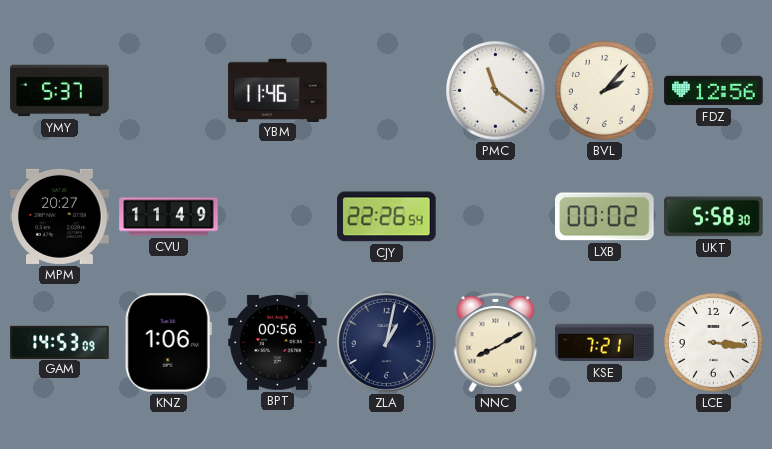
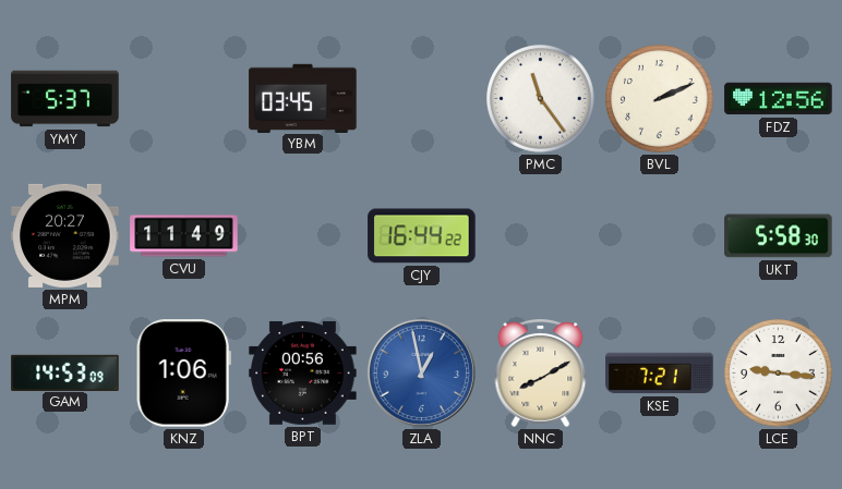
YBM: 11:46 -> 03:45
PMC: 11:21 -> 11:24
BVL: 2:07 -> 2:11
CJY: 22:26 -> 16:44
LXB: 00:02 -> none
ZLA: 1:02 -> 12:58
ZLA dial: navy -> blue
LCE: 3:16 -> 9:16
